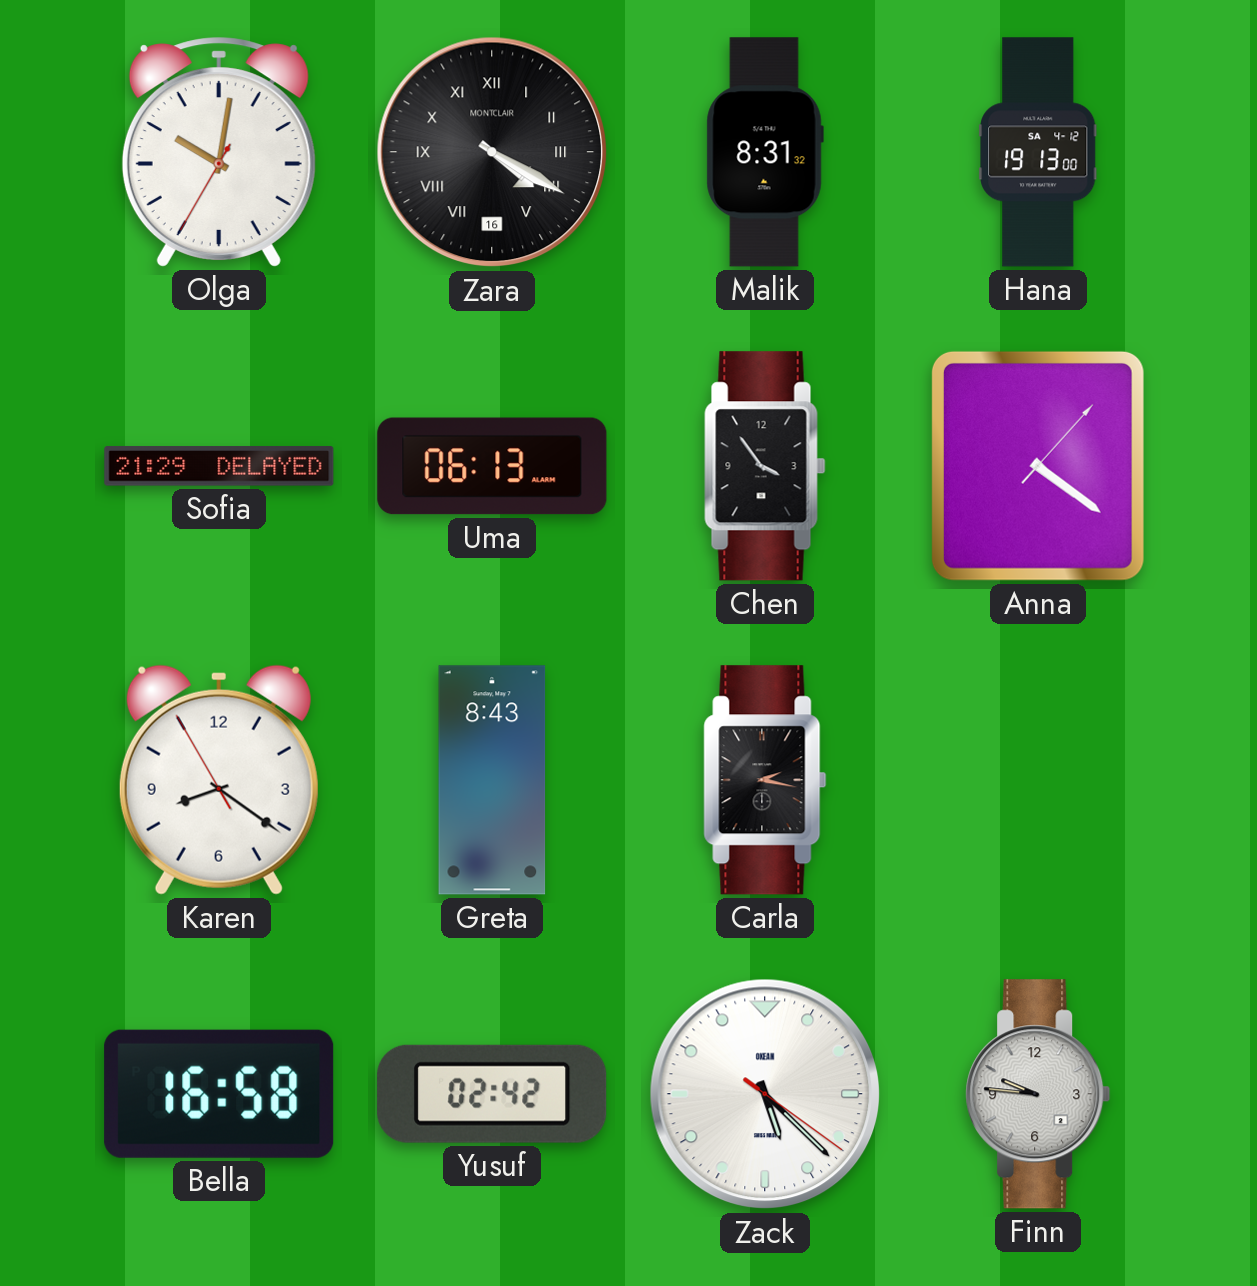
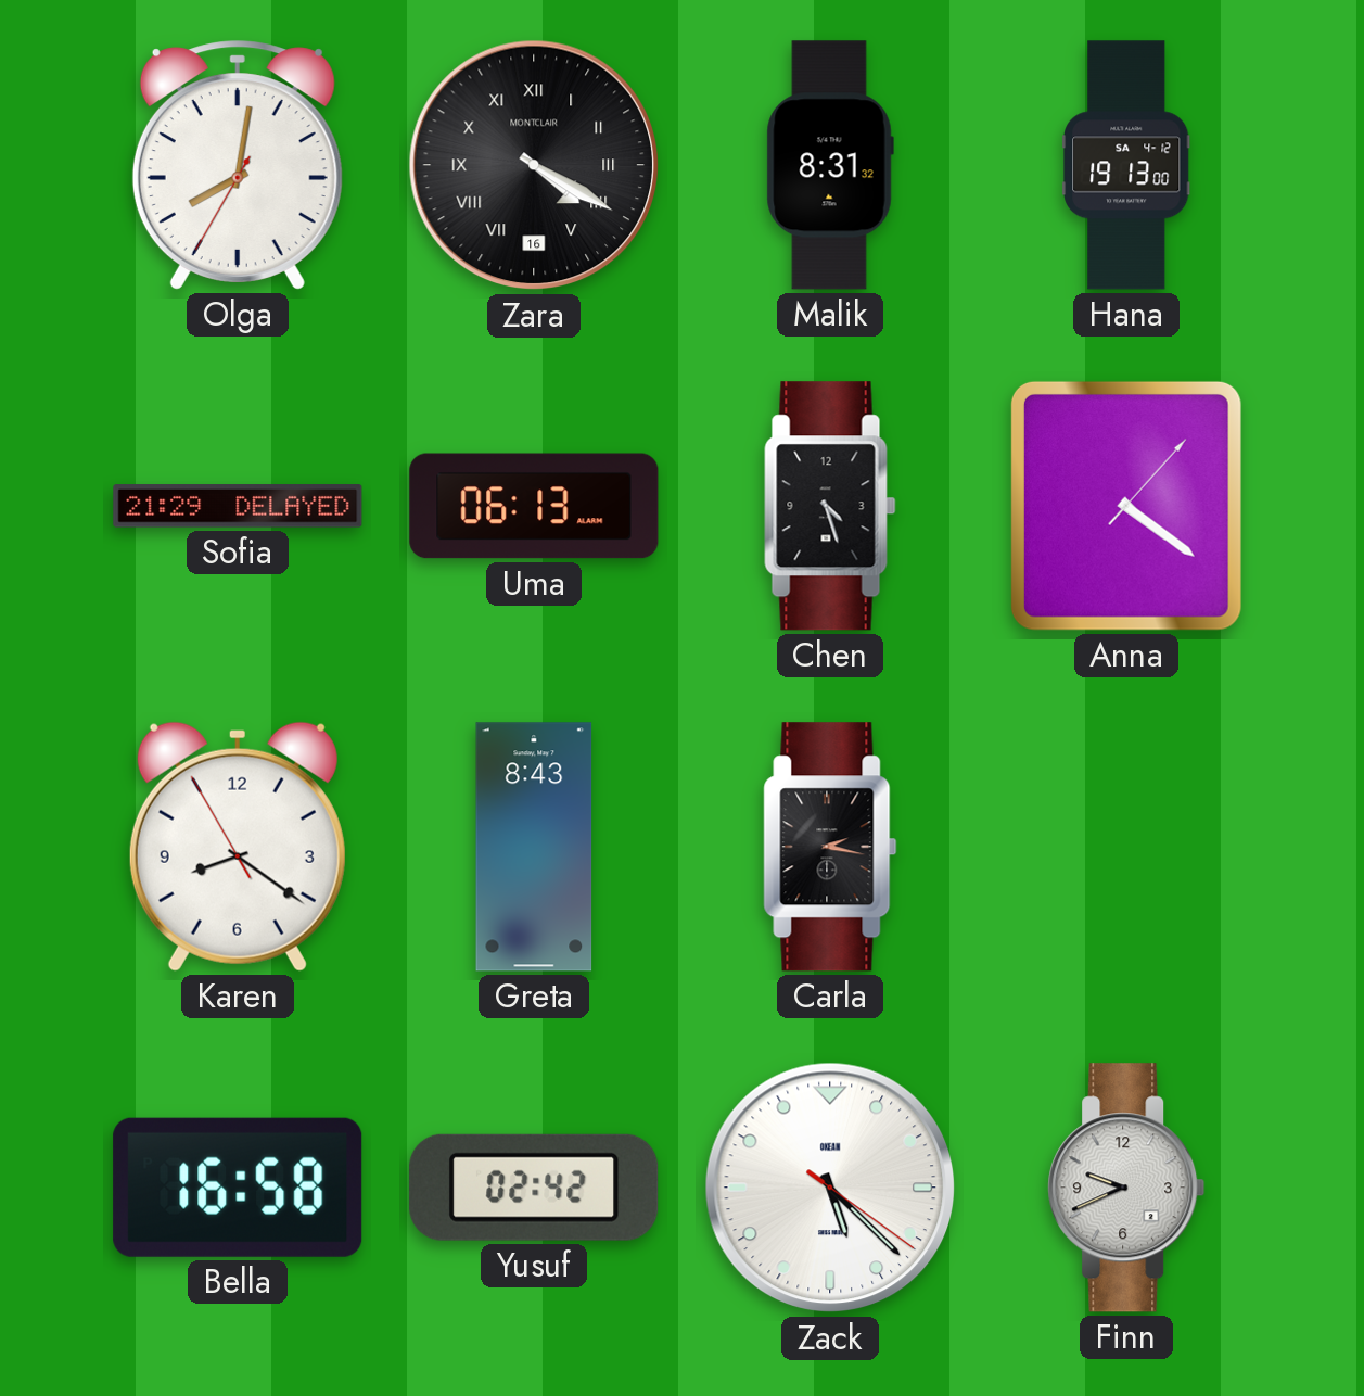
Olga: 10:01 -> 8:01
Chen: 3:54 -> 4:27
Finn: 9:46 -> 9:41
